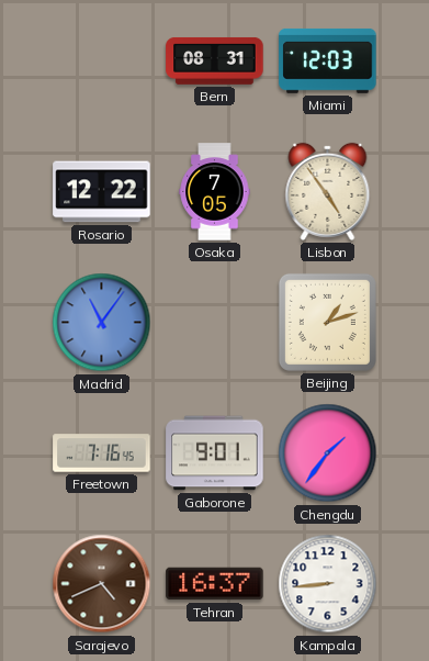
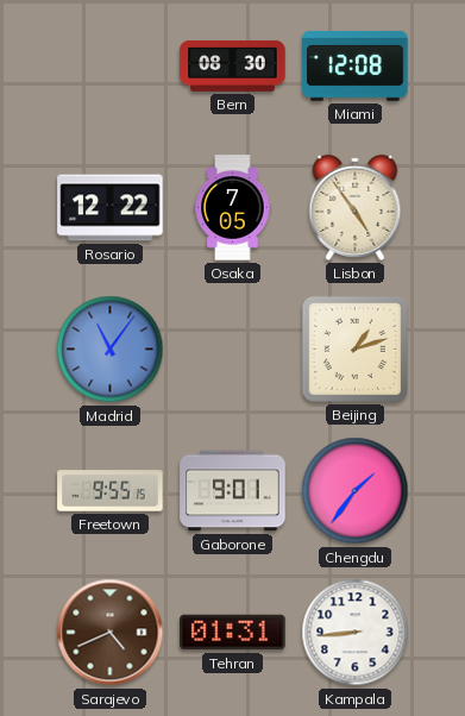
Bern: 08:31 -> 08:30
Miami: 12:03 -> 12:08
Freetown: 7:16 -> 9:55
Tehran: 16:37 -> 01:31
